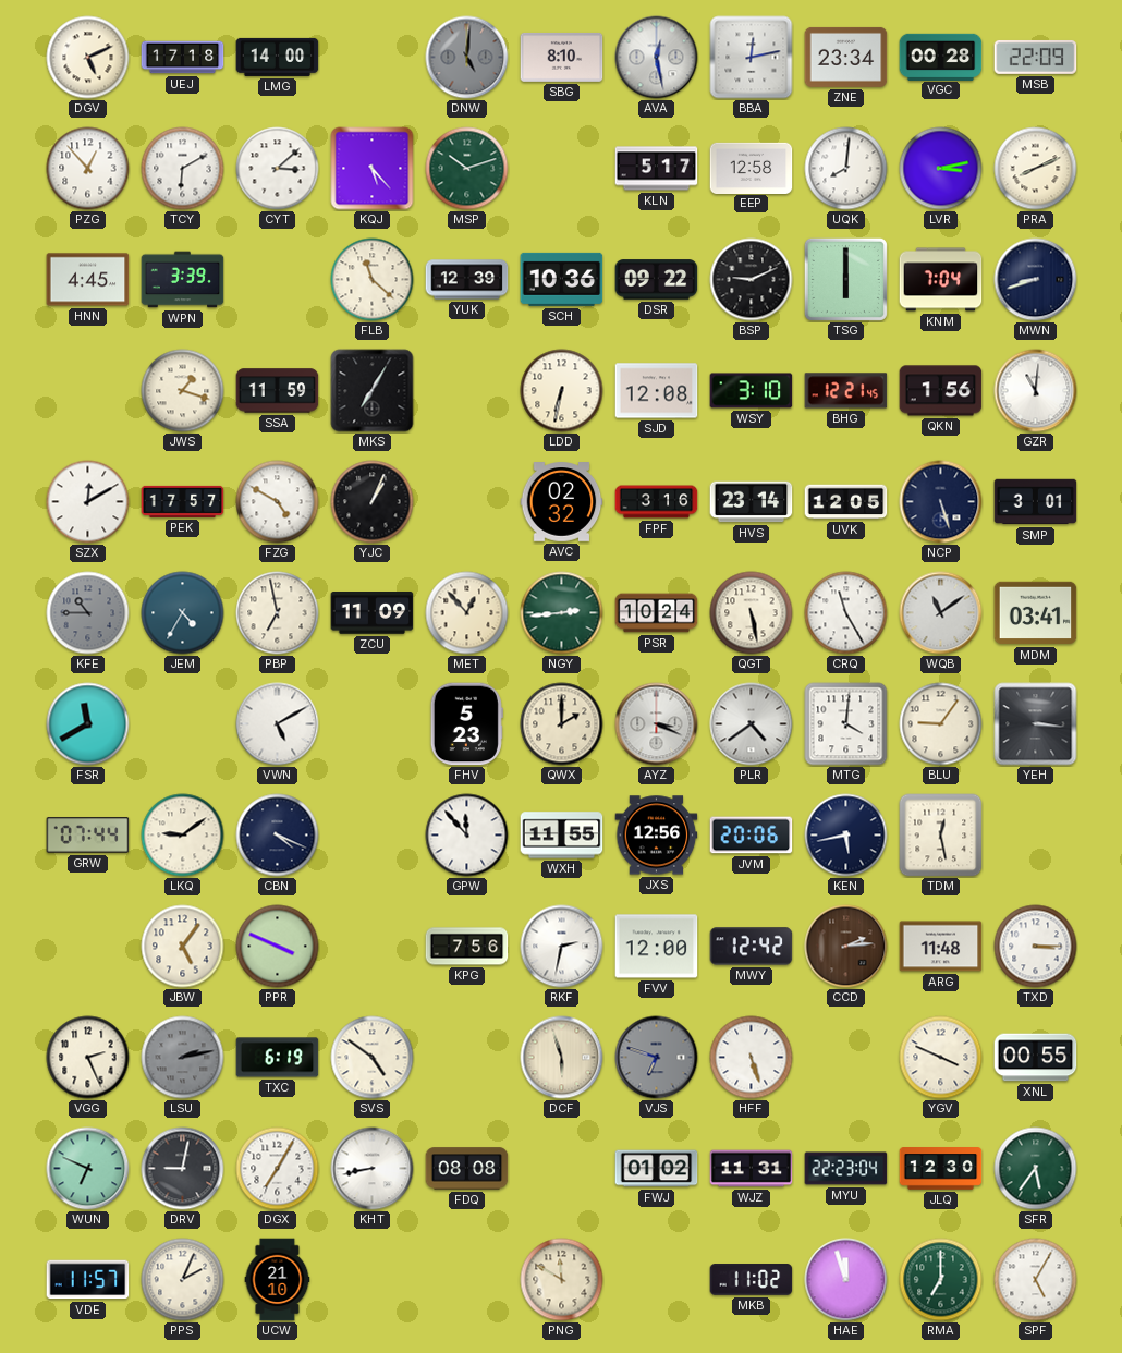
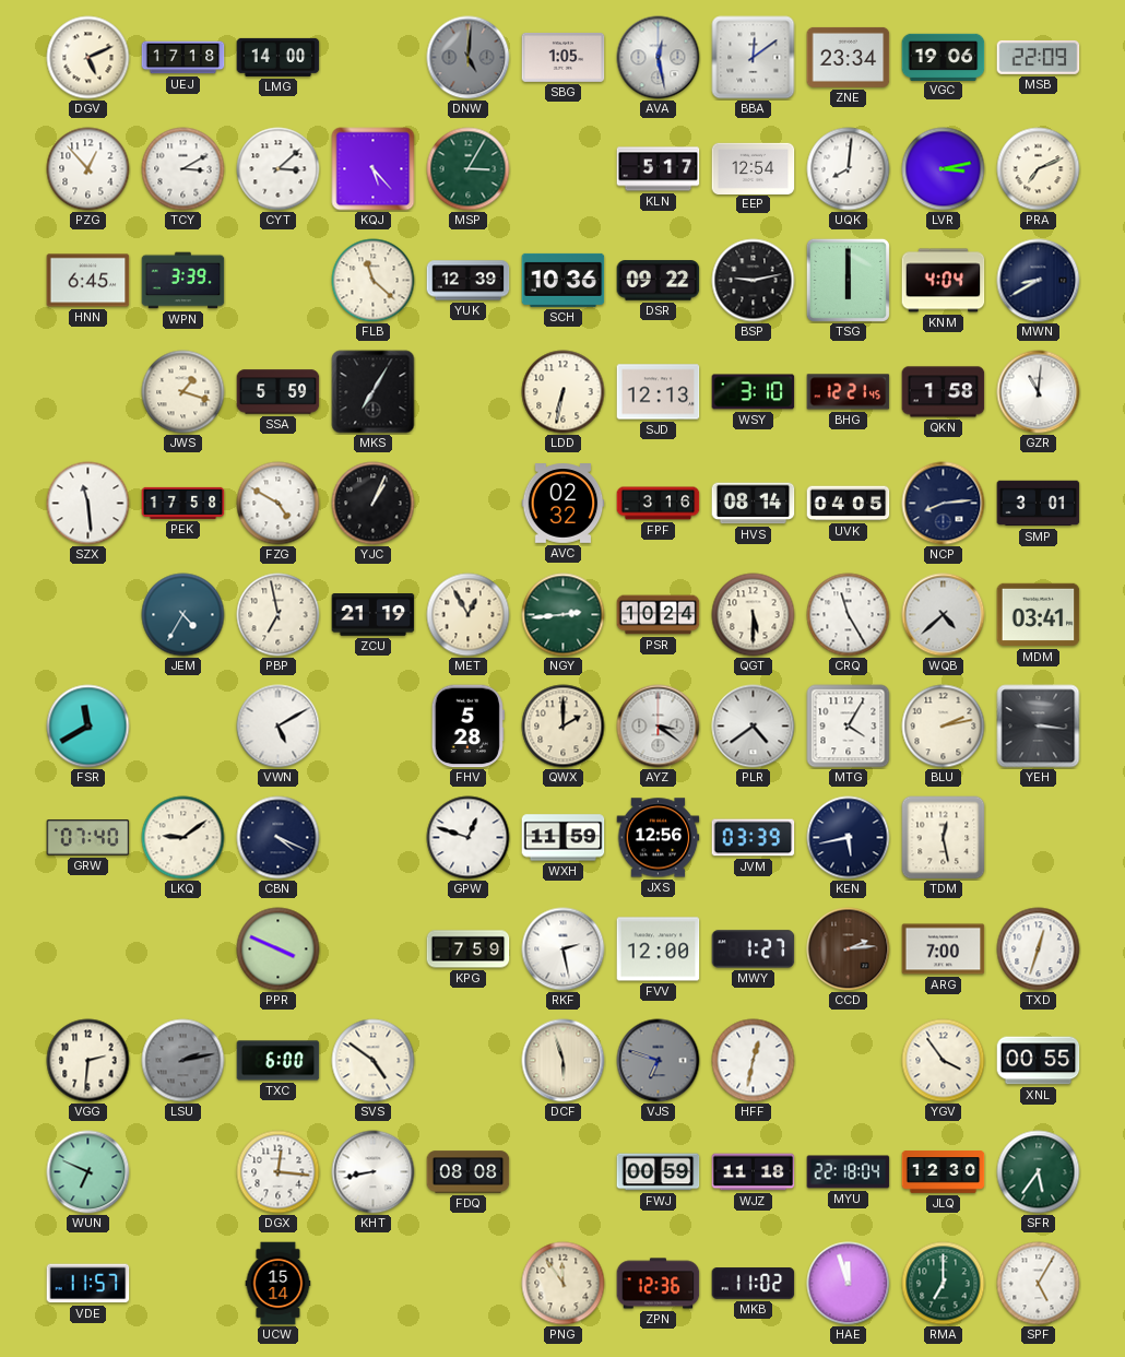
SBG: 8:10 -> 1:05
BBA: 12:13 -> 12:09
VGC: 00:28 -> 19:06
TCY: 6:10 -> 3:10
MSP: 10:12 -> 3:05
EEP: 12:58 -> 12:54
PRA: 8:11 -> 7:11
HNN: 4:45 -> 6:45
BSP: 9:11 -> 9:13
KNM: 7:04 -> 4:04
MWN: 8:42 -> 8:40
SSA: 11:59 -> 5:59
SJD: 12:08 -> 12:13
QKN: 1:56 -> 1:58
SZX: 12:10 -> 11:29
PEK: 17:57 -> 17:58
HVS: 23:14 -> 08:14
UVK: 12:05 -> 04:05
NCP: 5:27 -> 8:14
KFE: 10:45 -> none
ZCU: 11:09 -> 21:19
MET: 12:53 -> 12:55
QGT: 5:28 -> 5:30
WQB: 11:09 -> 4:38
FHV: 5:23 -> 5:28
AYZ: 3:19 -> 3:21
MTG: 4:01 -> 4:05
BLU: 9:06 -> 2:13
GRW: 07:44 -> 07:40
GPW: 11:53 -> 12:48
WXH: 11:55 -> 11:59
JVM: 20:06 -> 03:39
JBW: 5:06 -> none
KPG: 7:56 -> 7:59
RKF: 2:32 -> 2:28
MWY: 12:42 -> 1:27
ARG: 11:48 -> 7:00
TXD: 3:15 -> 12:33
VGG: 2:26 -> 2:31
TXC: 6:19 -> 6:00
HFF: 5:27 -> 12:32
YGV: 3:49 -> 3:54
DRV: 9:02 -> none
DGX: 7:05 -> 12:16
FWJ: 01:02 -> 00:59
WJZ: 11:31 -> 11:18
MYU: 22:23 -> 22:18
PPS: 2:04 -> none
UCW: 21:10 -> 15:14
PNG: 11:50 -> 11:54
ZPN: none -> 12:36
